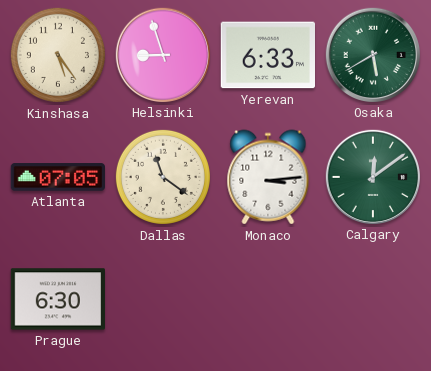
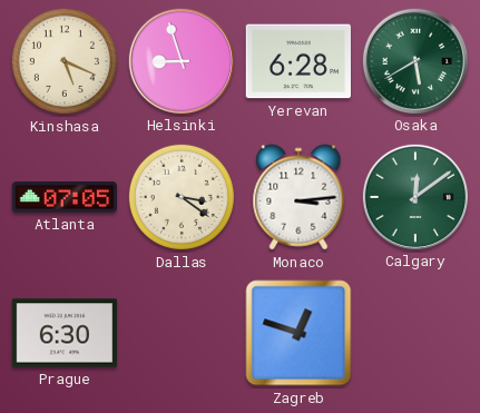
Kinshasa: 5:24 -> 5:19
Yerevan: 6:33 -> 6:28
Dallas: 11:21 -> 3:21
Zagreb: none -> 12:48
